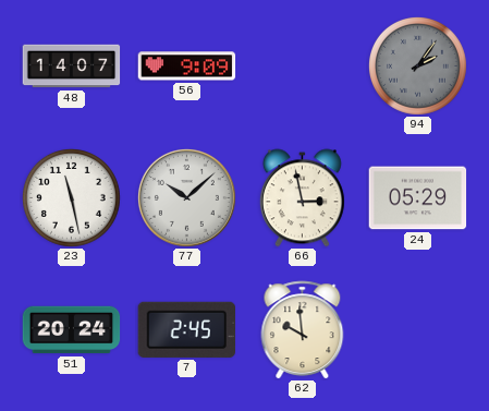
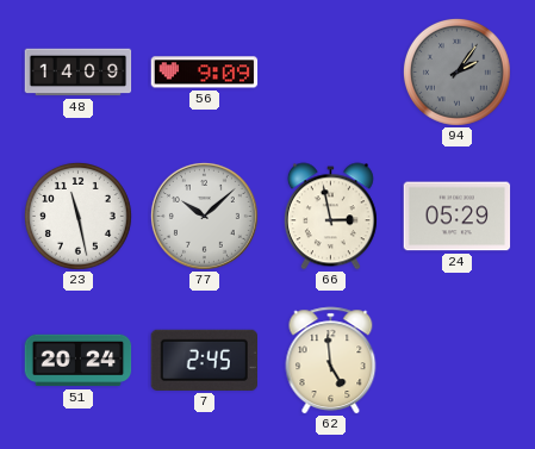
48: 14:07 -> 14:09
62: 9:59 -> 4:59
